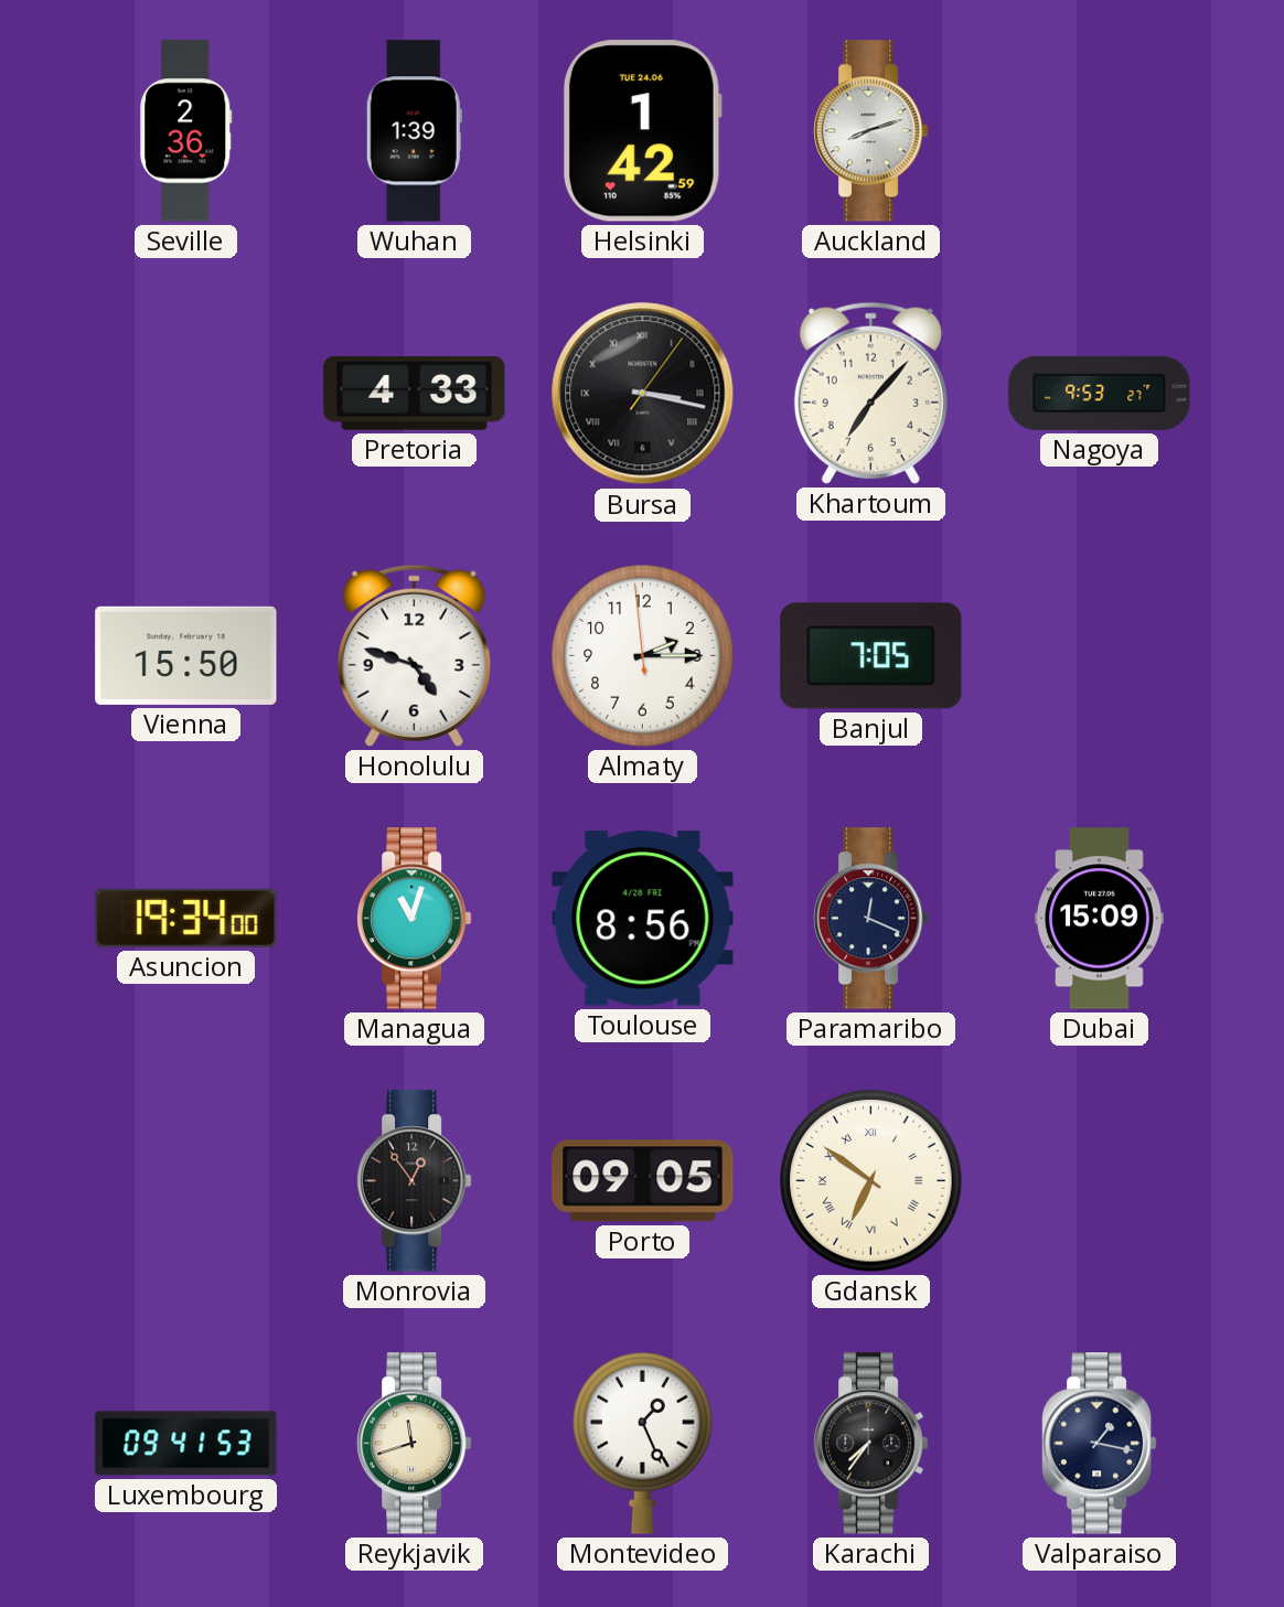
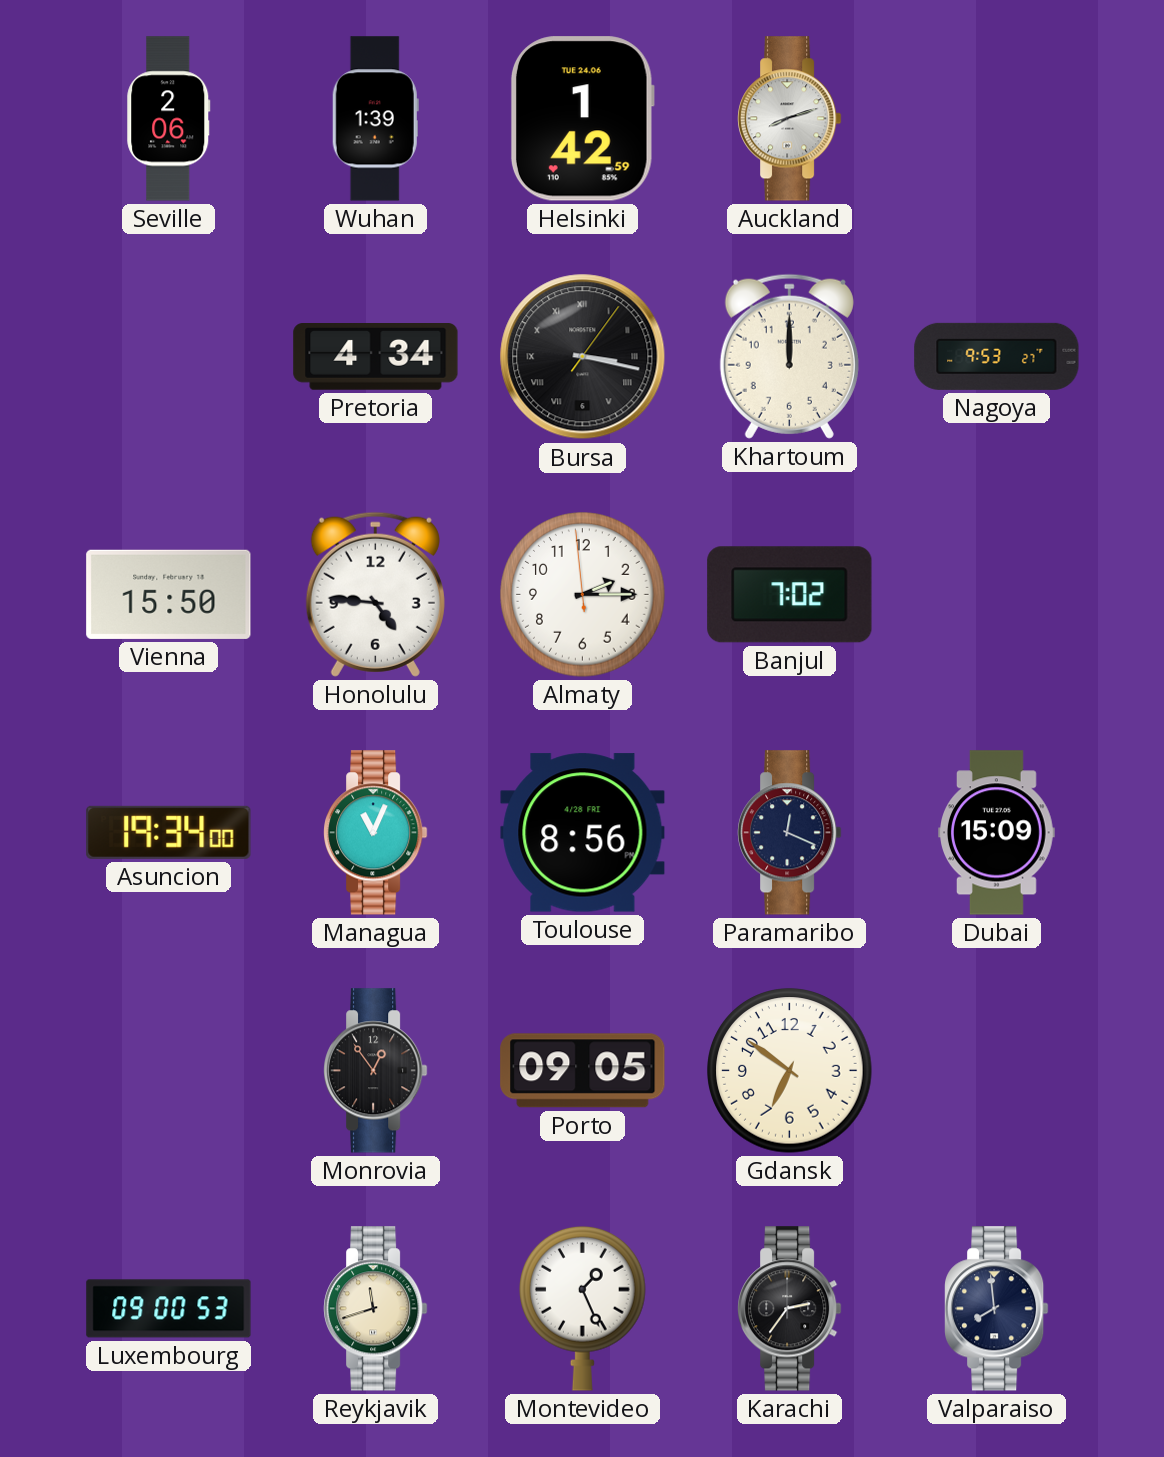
Seville: 2:36 -> 2:06
Pretoria: 4:33 -> 4:34
Khartoum: 7:07 -> 12:00
Honolulu: 4:48 -> 4:46
Banjul: 7:05 -> 7:02
Managua: 11:03 -> 11:04
Gdansk numerals: Roman -> Arabic
Luxembourg: 09:41 -> 09:00
Karachi: 7:36 -> 2:36
Valparaiso: 1:17 -> 7:59
